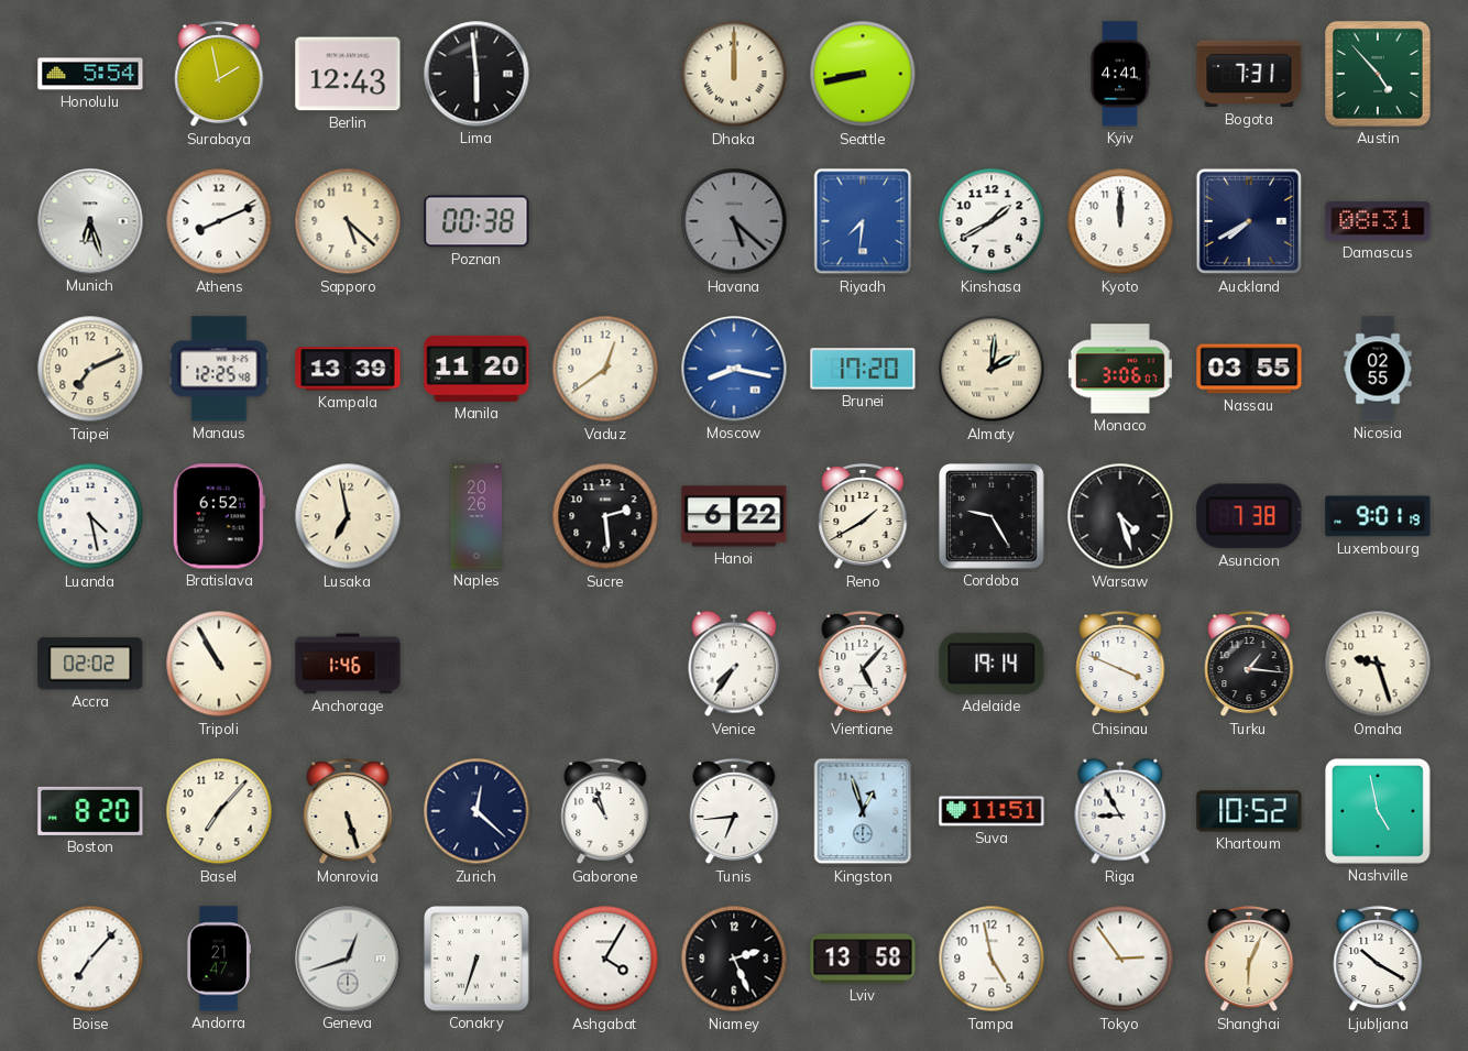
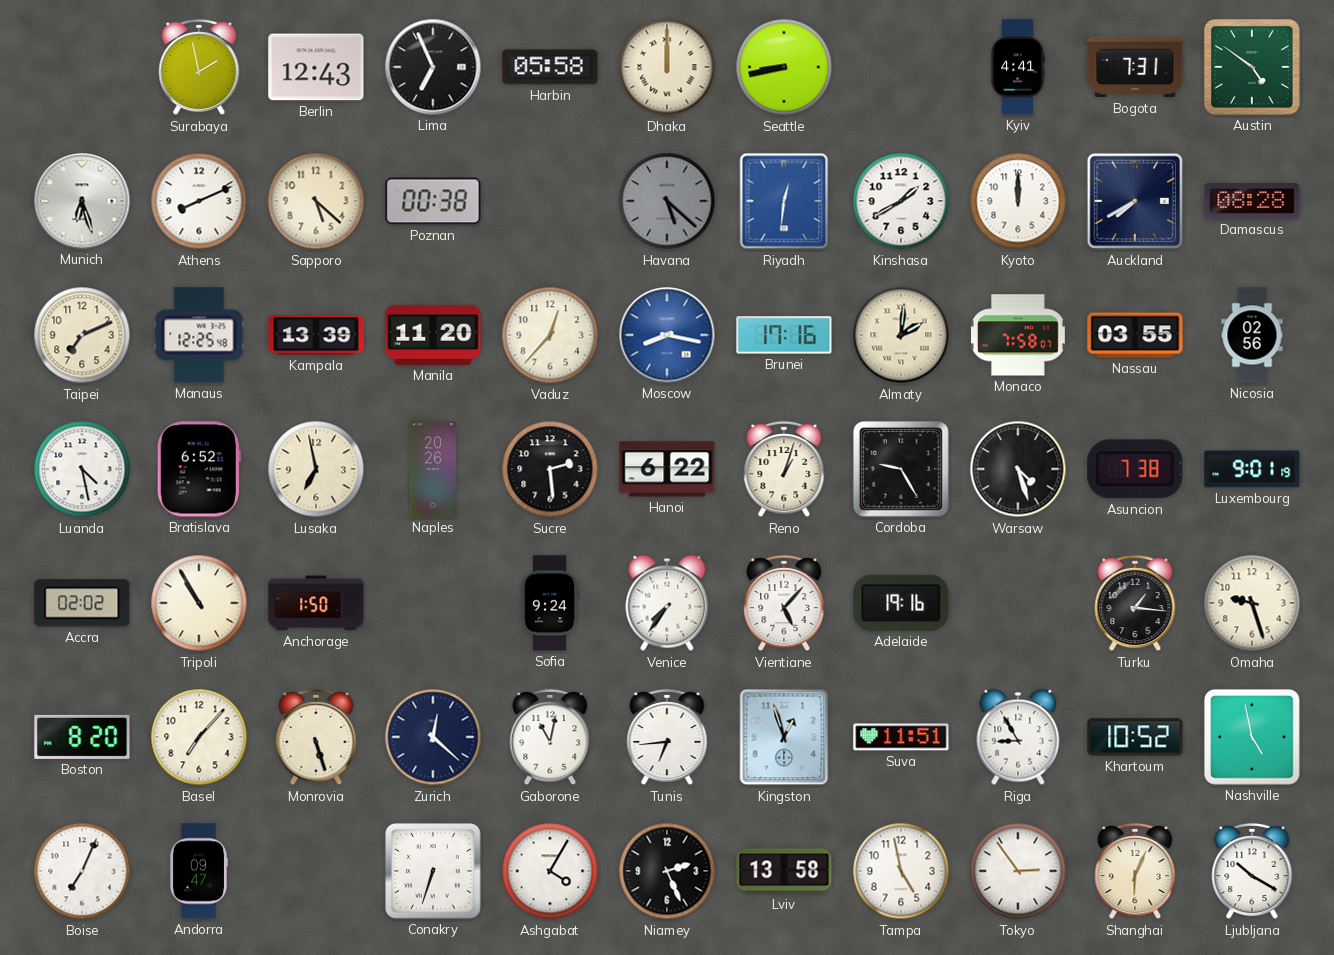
Honolulu: 5:54 -> none
Lima: 5:59 -> 6:56
Harbin: none -> 05:58
Austin: 4:53 -> 4:51
Riyadh: 7:31 -> 12:31
Damascus: 08:31 -> 08:28
Vaduz: 12:39 -> 12:37
Brunei: 17:20 -> 17:16
Monaco: 3:06 -> 7:58
Nicosia: 02:55 -> 02:56
Reno: 1:40 -> 1:03
Anchorage: 1:46 -> 1:50
Sofia: none -> 9:24
Adelaide: 19:14 -> 19:16
Chisinau: 3:49 -> none
Gaborone: 10:57 -> 11:02
Boise: 7:07 -> 7:04
Andorra: 21:47 -> 09:47
Geneva: 12:42 -> none
